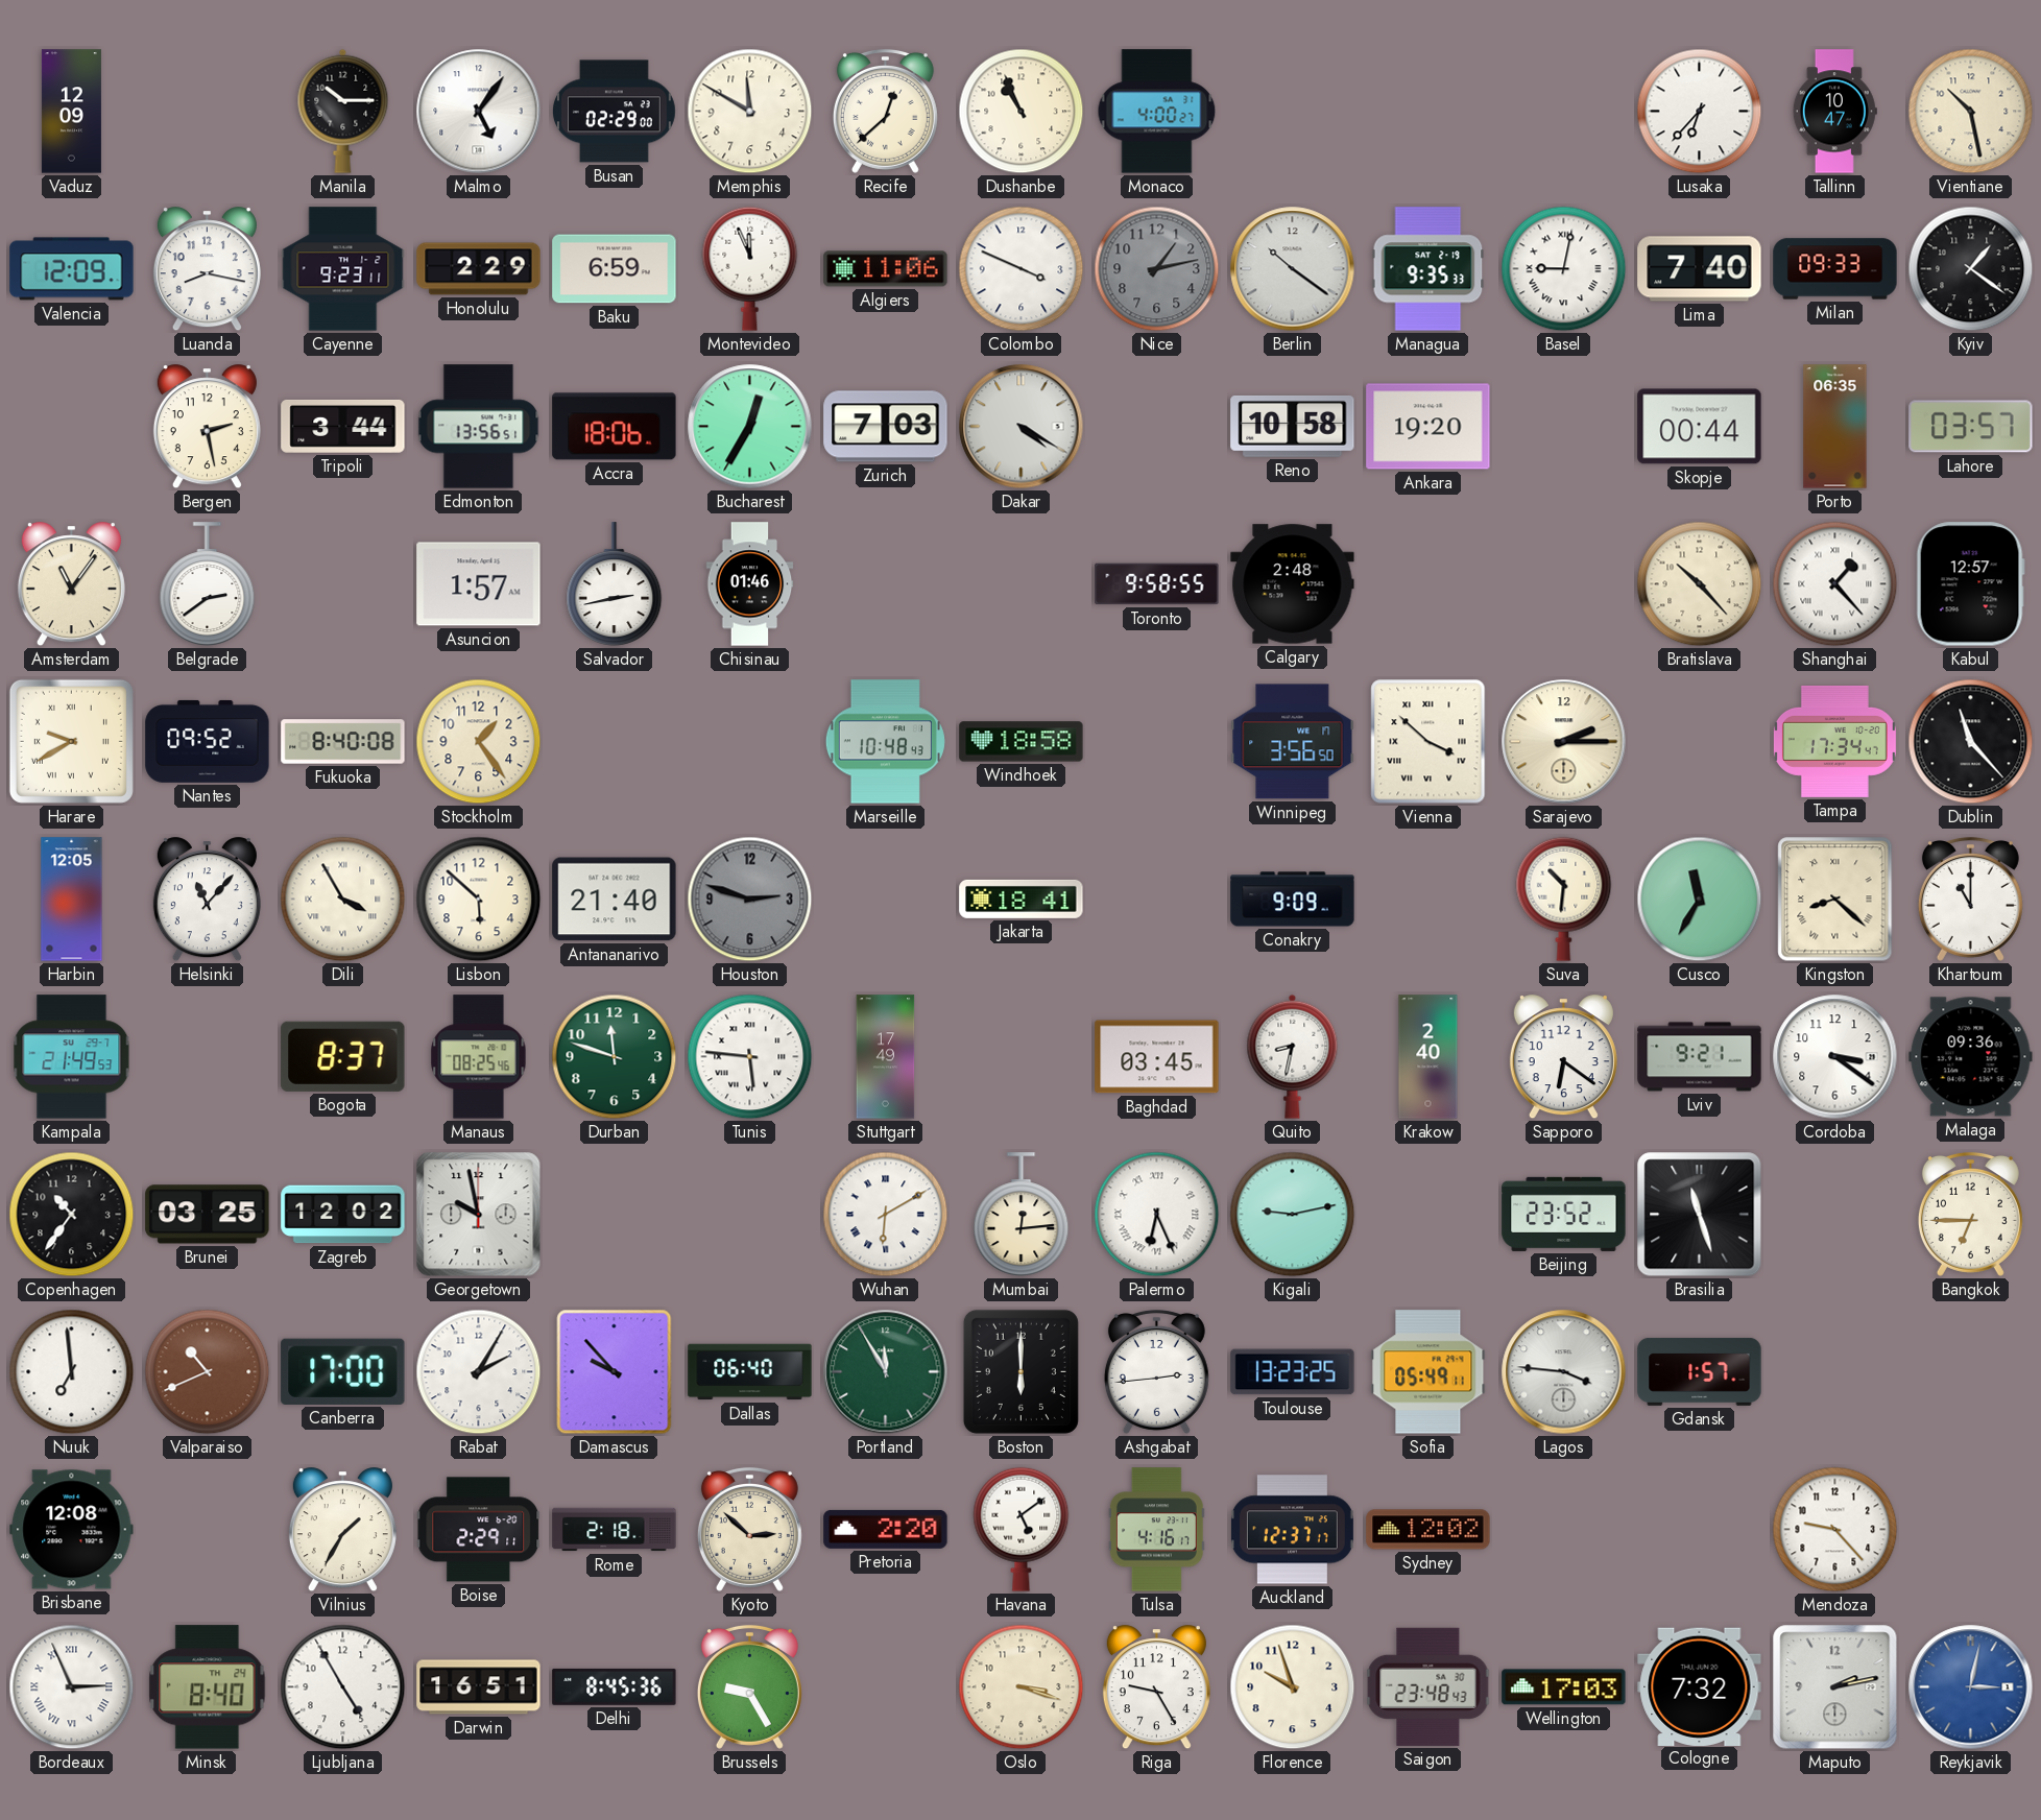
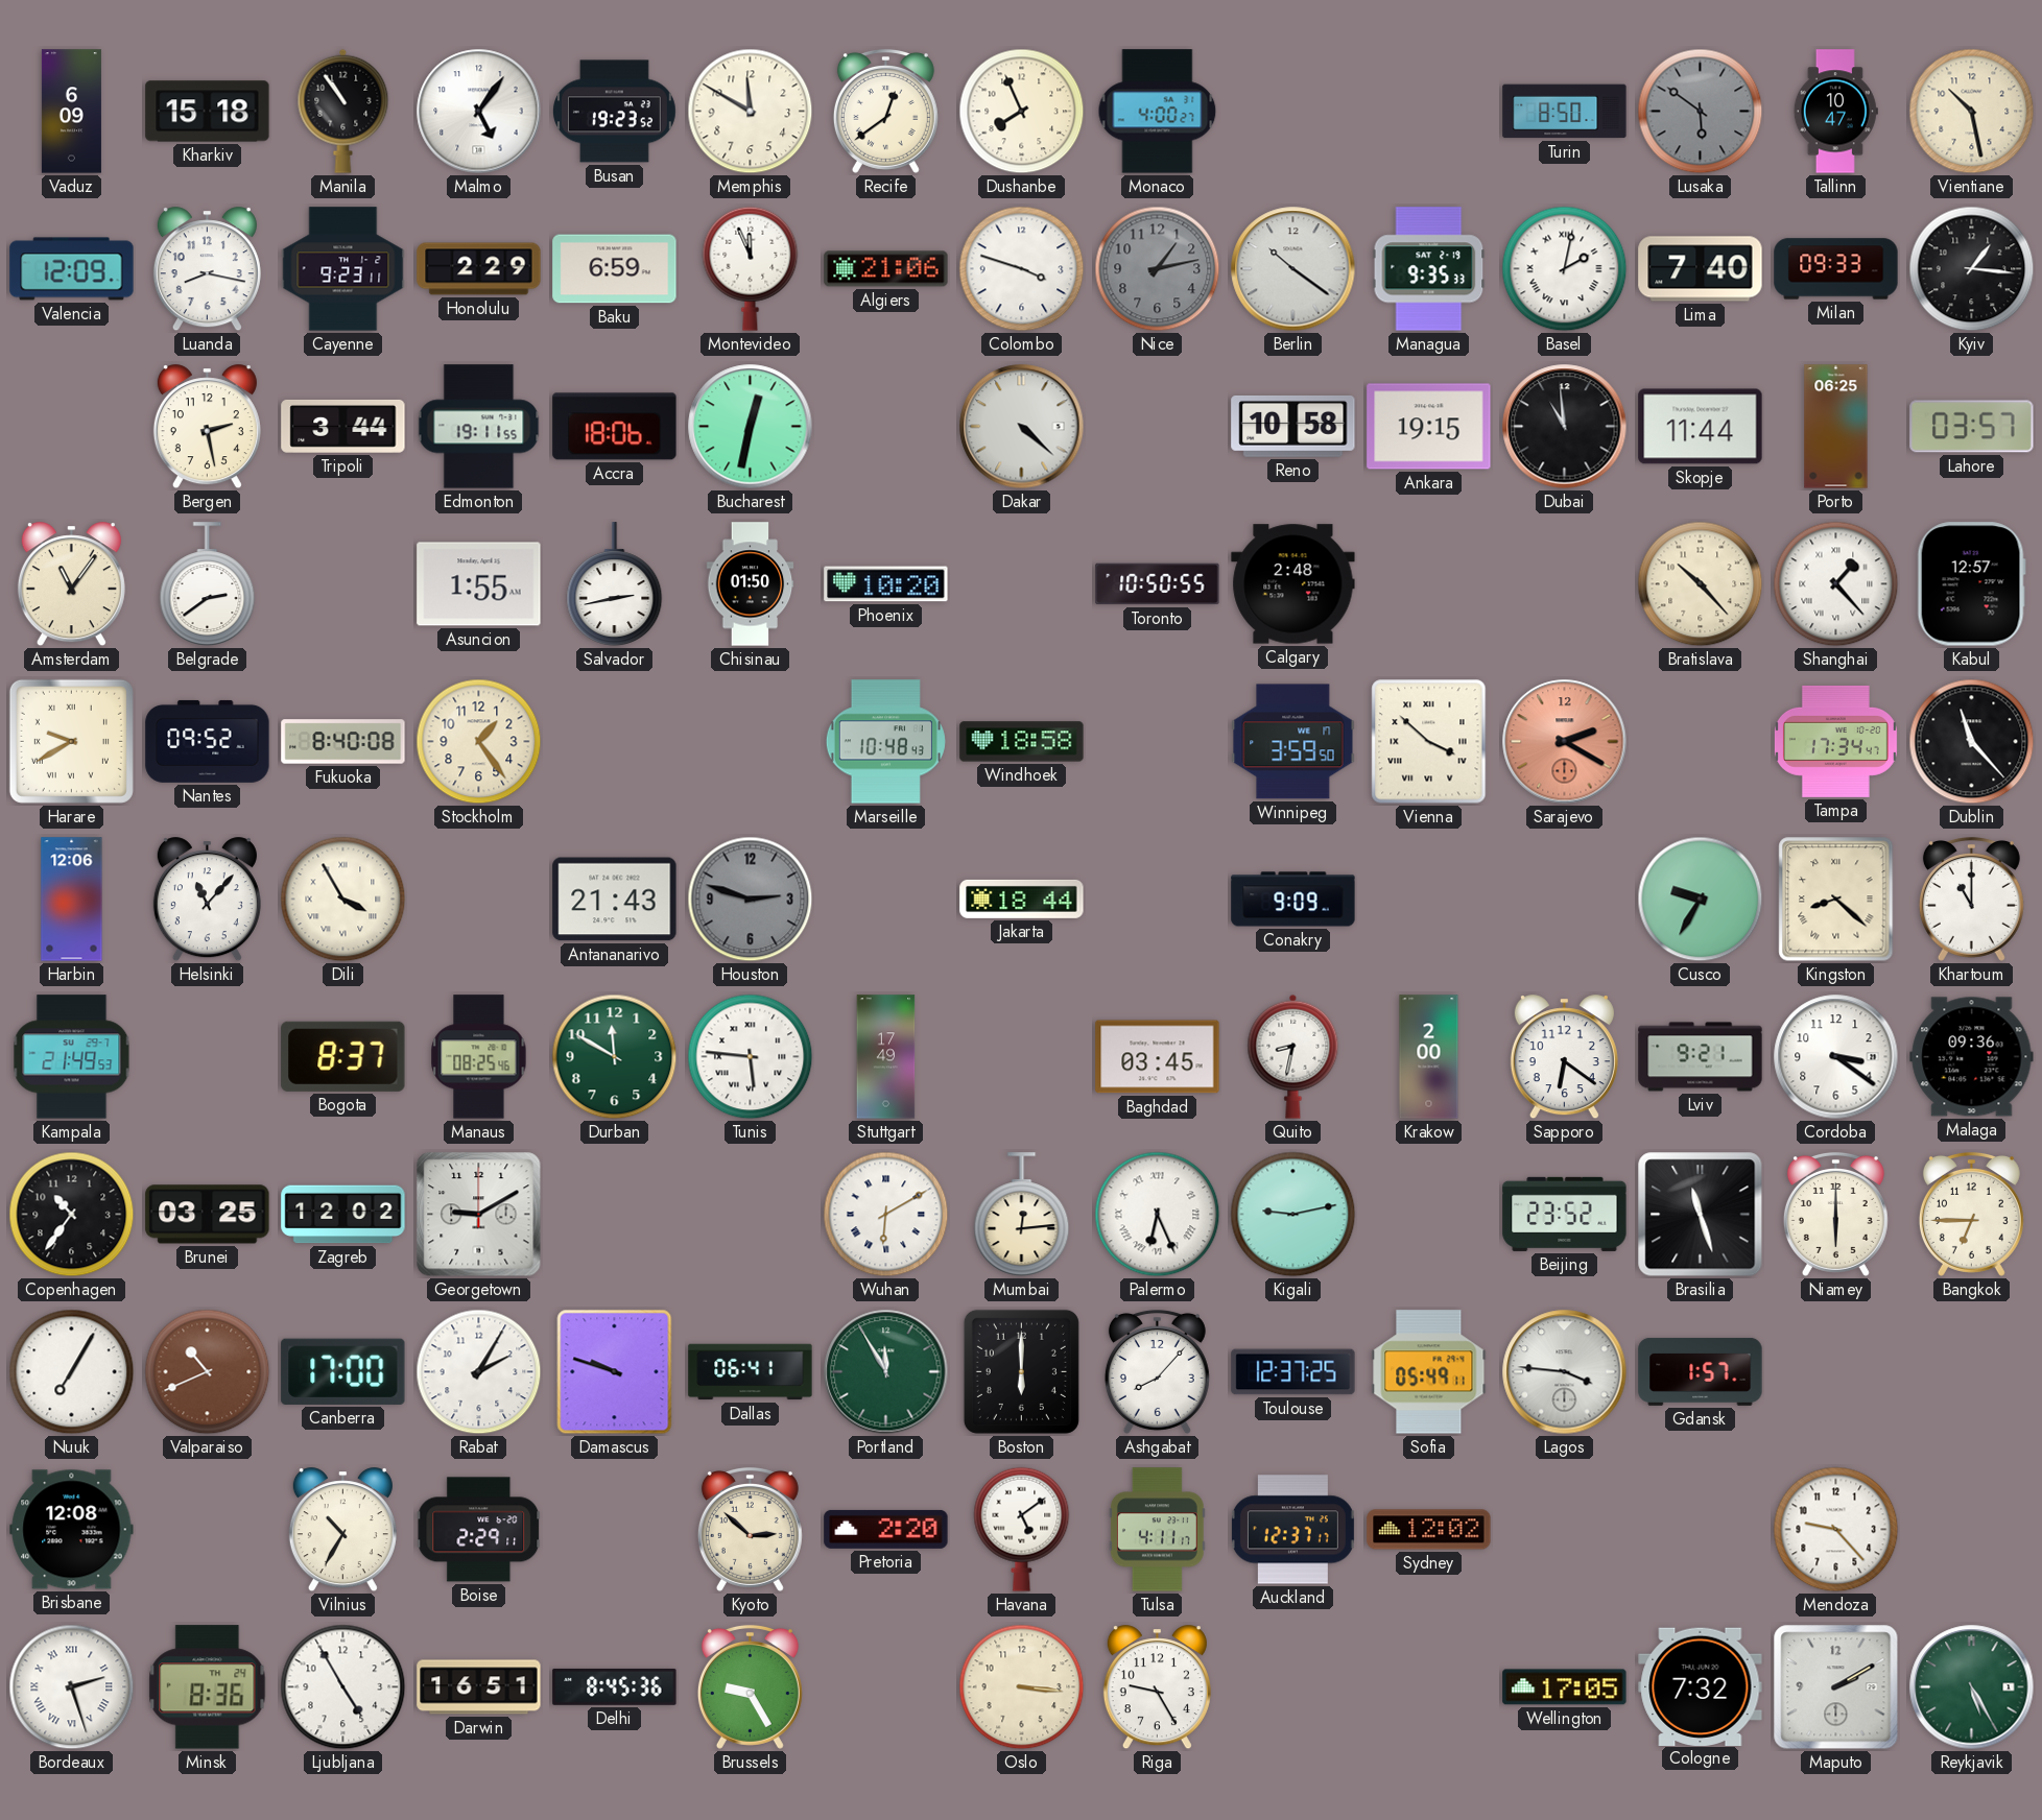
Vaduz: 12:09 -> 6:09
Kharkiv: none -> 15:18
Manila: 10:15 -> 10:54
Busan: 02:29 -> 19:23
Recife: 12:38 -> 12:39
Dushanbe: 10:56 -> 7:56
Turin: none -> 8:50
Lusaka: 6:37 -> 5:51
Lusaka dial: white -> grey
Algiers: 11:06 -> 21:06
Colombo: 3:49 -> 3:48
Basel: 9:02 -> 2:02
Kyiv: 1:21 -> 1:16
Edmonton: 13:56 -> 19:11
Bucharest: 12:35 -> 12:32
Zurich: 7:03 -> none
Dakar: 4:20 -> 4:22
Ankara: 19:20 -> 19:15
Dubai: none -> 10:59
Skopje: 00:44 -> 11:44
Porto: 06:35 -> 06:25
Asuncion: 1:57 -> 1:55
Chisinau: 01:46 -> 01:50
Phoenix: none -> 10:20
Toronto: 9:58 -> 10:50
Winnipeg: 3:56 -> 3:59
Sarajevo: 2:15 -> 2:20
Sarajevo dial: cream -> salmon
Harbin: 12:05 -> 12:06
Lisbon: 5:52 -> none
Antananarivo: 21:40 -> 21:43
Jakarta: 18:41 -> 18:44
Suva: 10:31 -> none
Cusco: 11:35 -> 9:35
Durban: 11:48 -> 11:50
Krakow: 2:40 -> 2:00
Georgetown: 9:58 -> 9:10
Niamey: none -> 6:00
Nuuk: 6:59 -> 7:05
Damascus: 9:53 -> 9:48
Dallas: 06:40 -> 06:41
Ashgabat: 2:44 -> 8:07
Toulouse: 13:23 -> 12:37
Vilnius: 1:35 -> 10:35
Rome: 2:18 -> none
Tulsa: 4:16 -> 4:11
Bordeaux: 2:56 -> 2:27
Minsk: 8:40 -> 8:36
Oslo: 3:18 -> 3:16
Florence: 9:57 -> none
Saigon: 23:48 -> none
Wellington: 17:03 -> 17:05
Maputo: 2:13 -> 2:10
Reykjavik: 3:02 -> 5:25
Reykjavik dial: blue -> green
